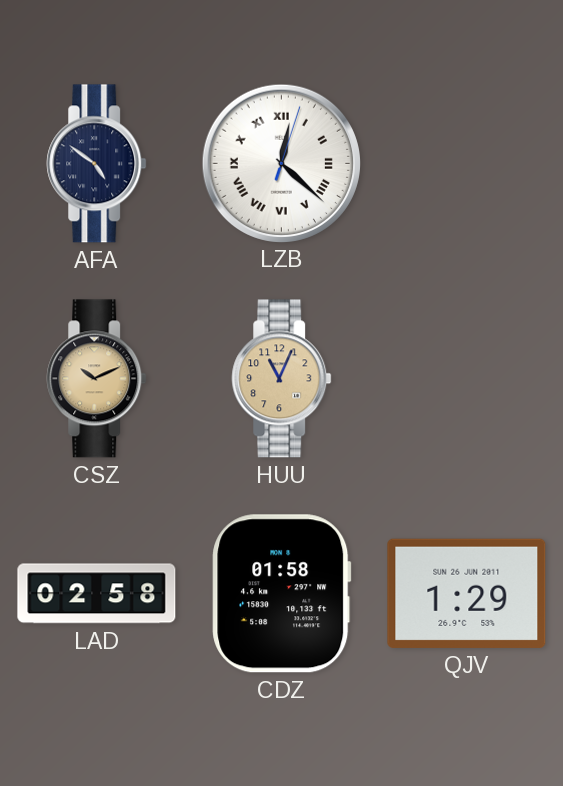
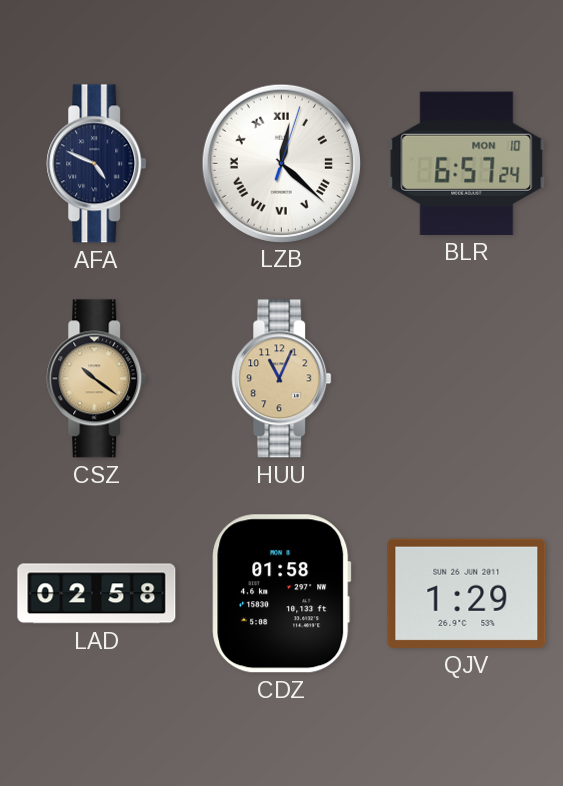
AFA: 4:51 -> 4:49
BLR: none -> 6:57
CSZ: 10:11 -> 10:21
